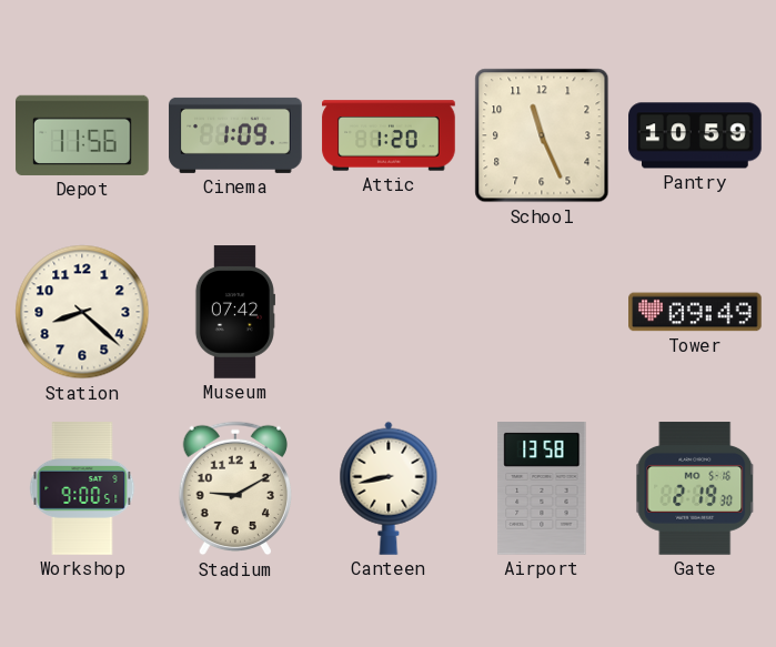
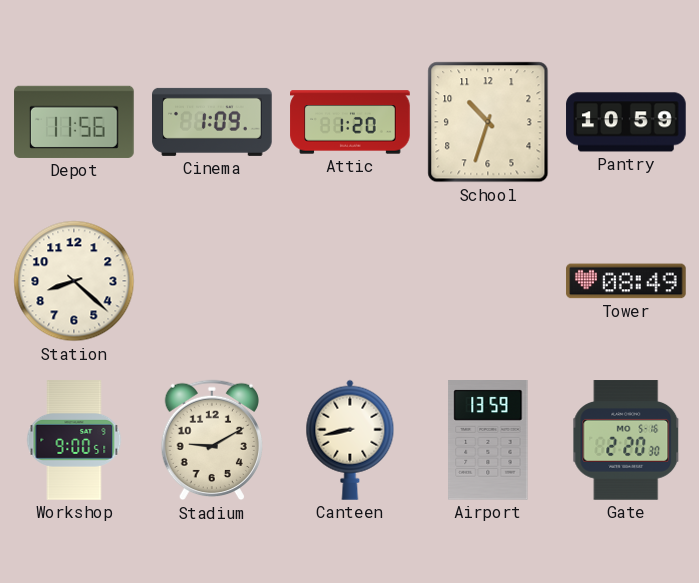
School: 11:26 -> 10:33
Museum: 07:42 -> none
Tower: 09:49 -> 08:49
Airport: 13:58 -> 13:59
Gate: 2:19 -> 2:20
